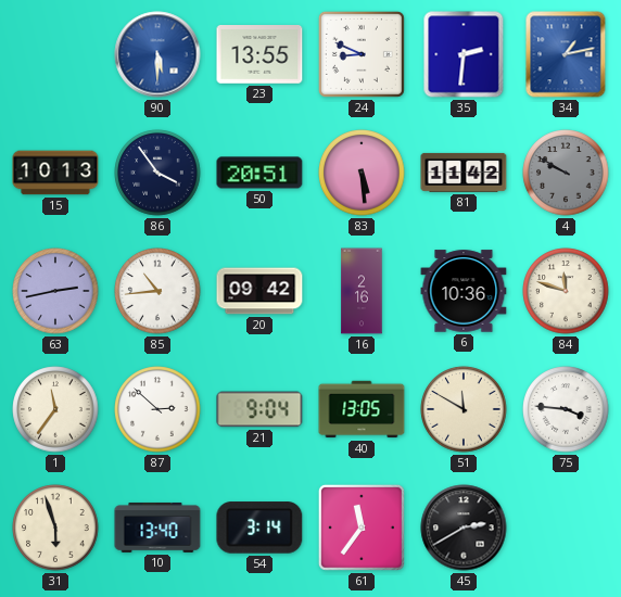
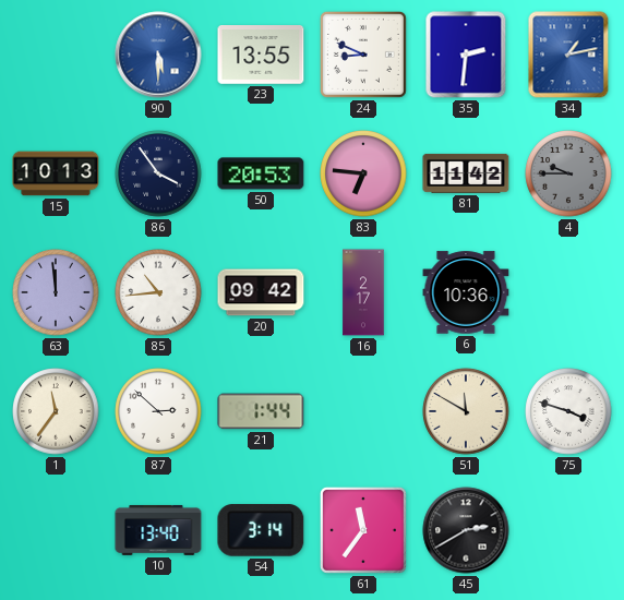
50: 20:51 -> 20:53
83: 5:29 -> 6:46
4: 9:50 -> 9:45
63: 2:43 -> 11:59
16: 2:16 -> 2:17
84: 11:48 -> none
21: 9:04 -> 1:44
40: 13:05 -> none
75: 3:46 -> 3:48
31: 5:57 -> none
